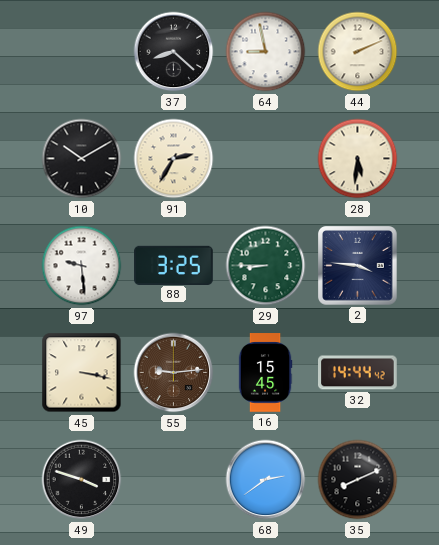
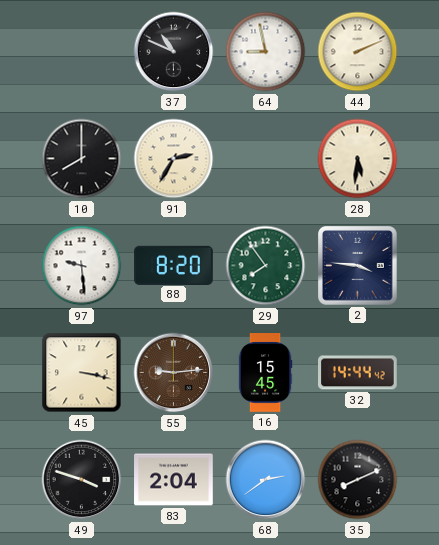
37: 8:22 -> 10:49
10: 10:10 -> 8:00
88: 3:25 -> 8:20
29: 8:45 -> 7:54
83: none -> 2:04
